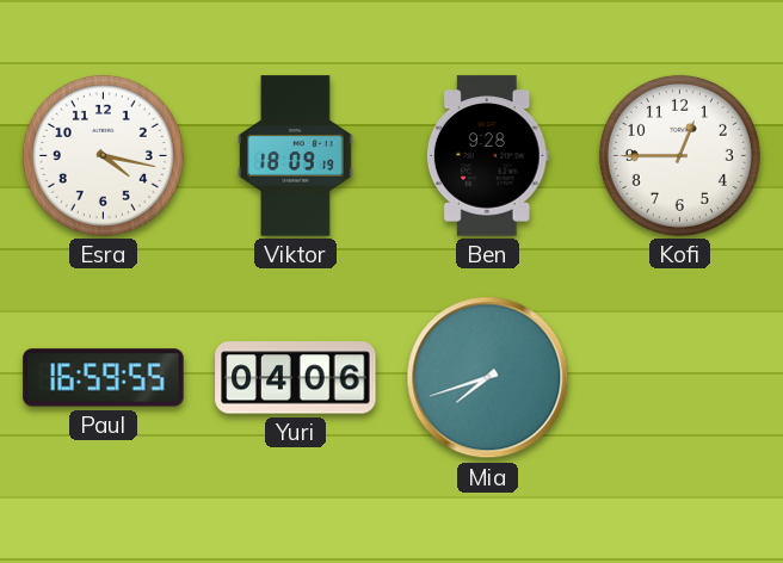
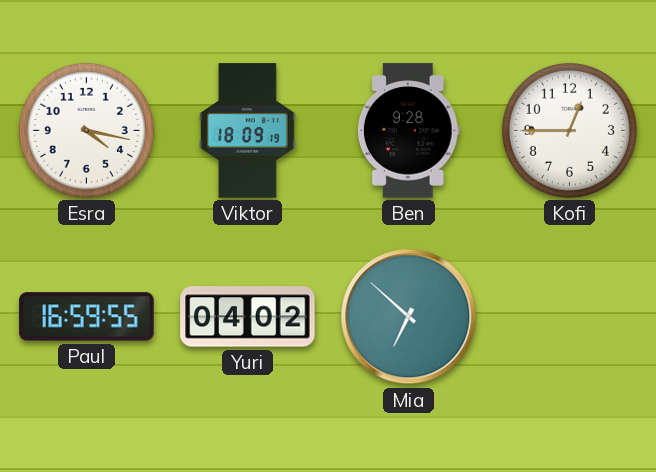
Yuri: 04:06 -> 04:02
Mia: 7:42 -> 6:52
